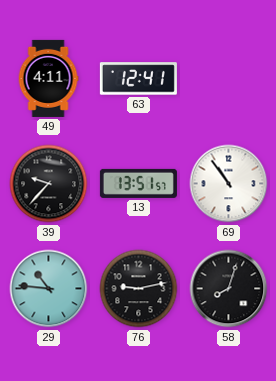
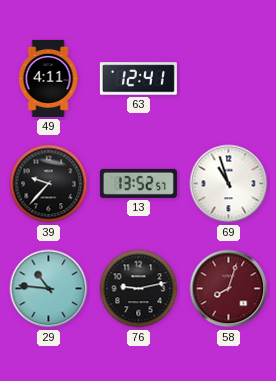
13: 13:51 -> 13:52
69: 10:54 -> 10:57
58 dial: black -> burgundy
